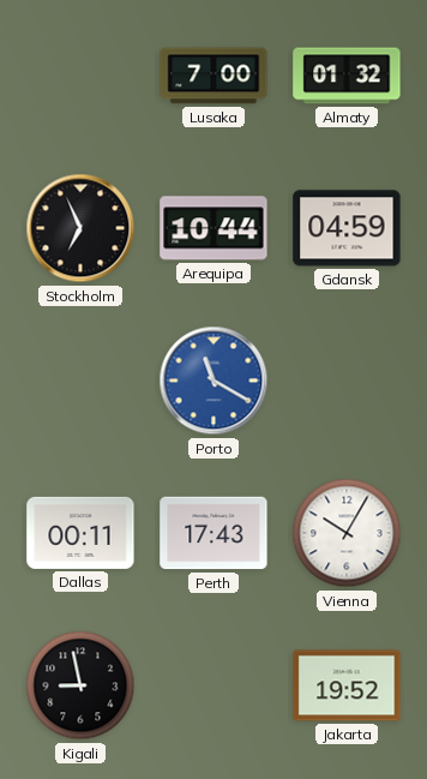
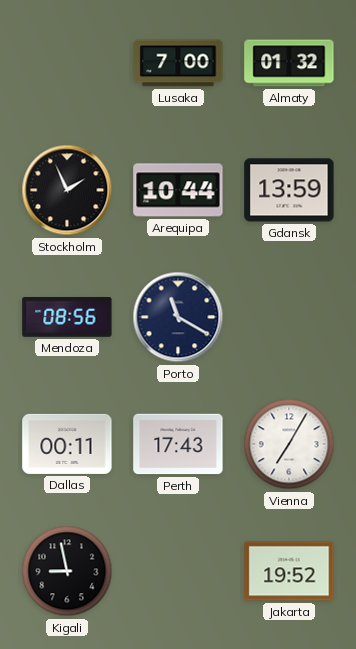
Stockholm: 6:56 -> 1:56
Gdansk: 04:59 -> 13:59
Mendoza: none -> 08:56
Porto dial: blue -> navy
Vienna: 10:05 -> 7:05
